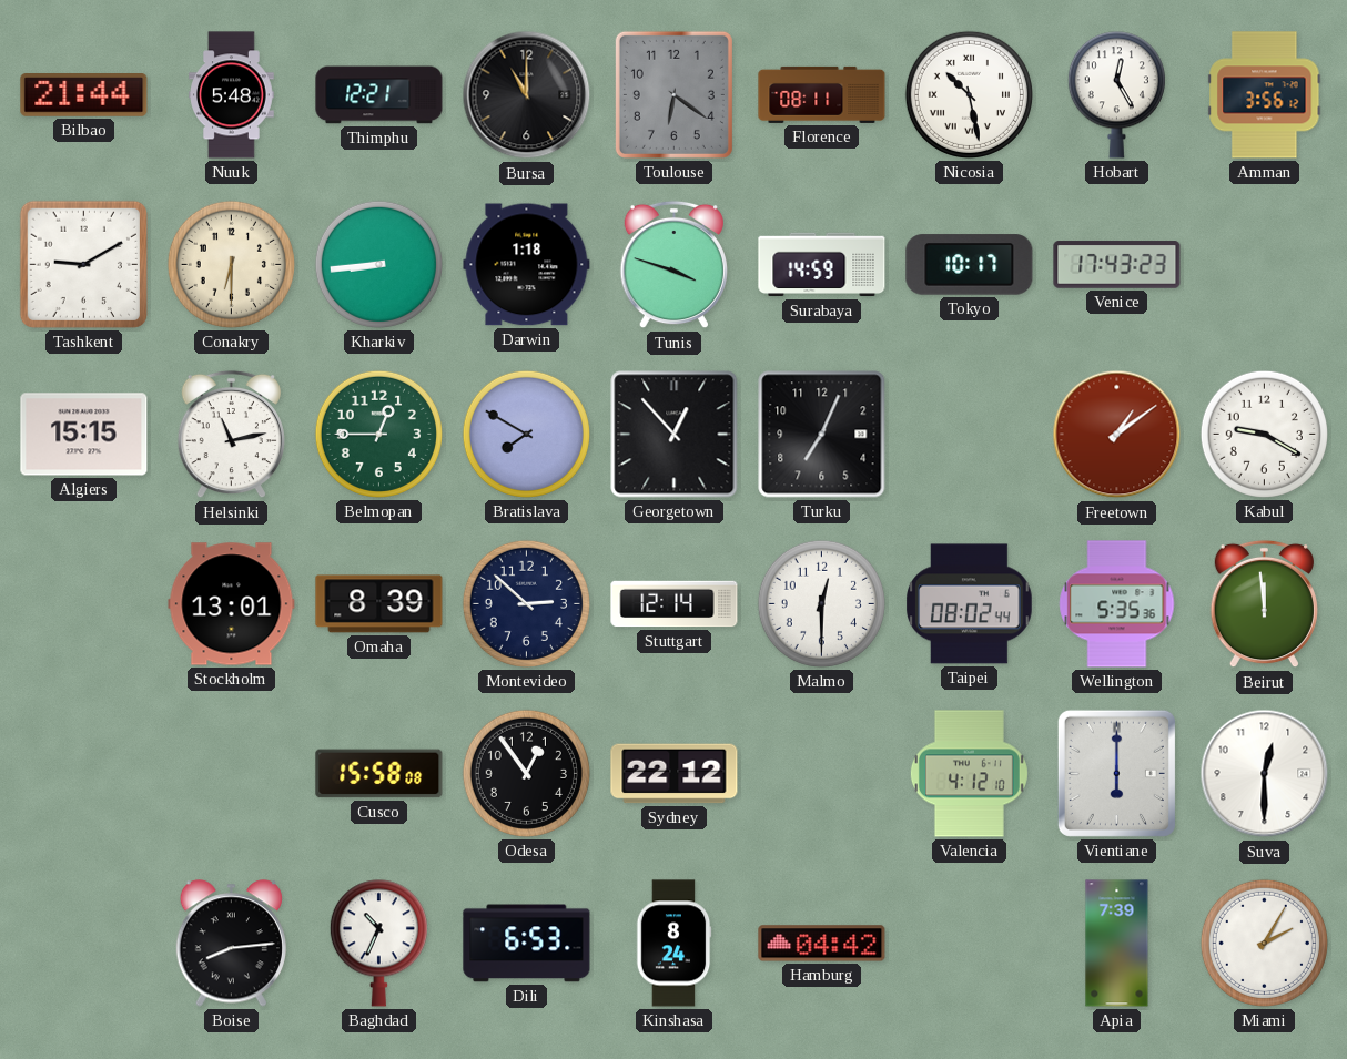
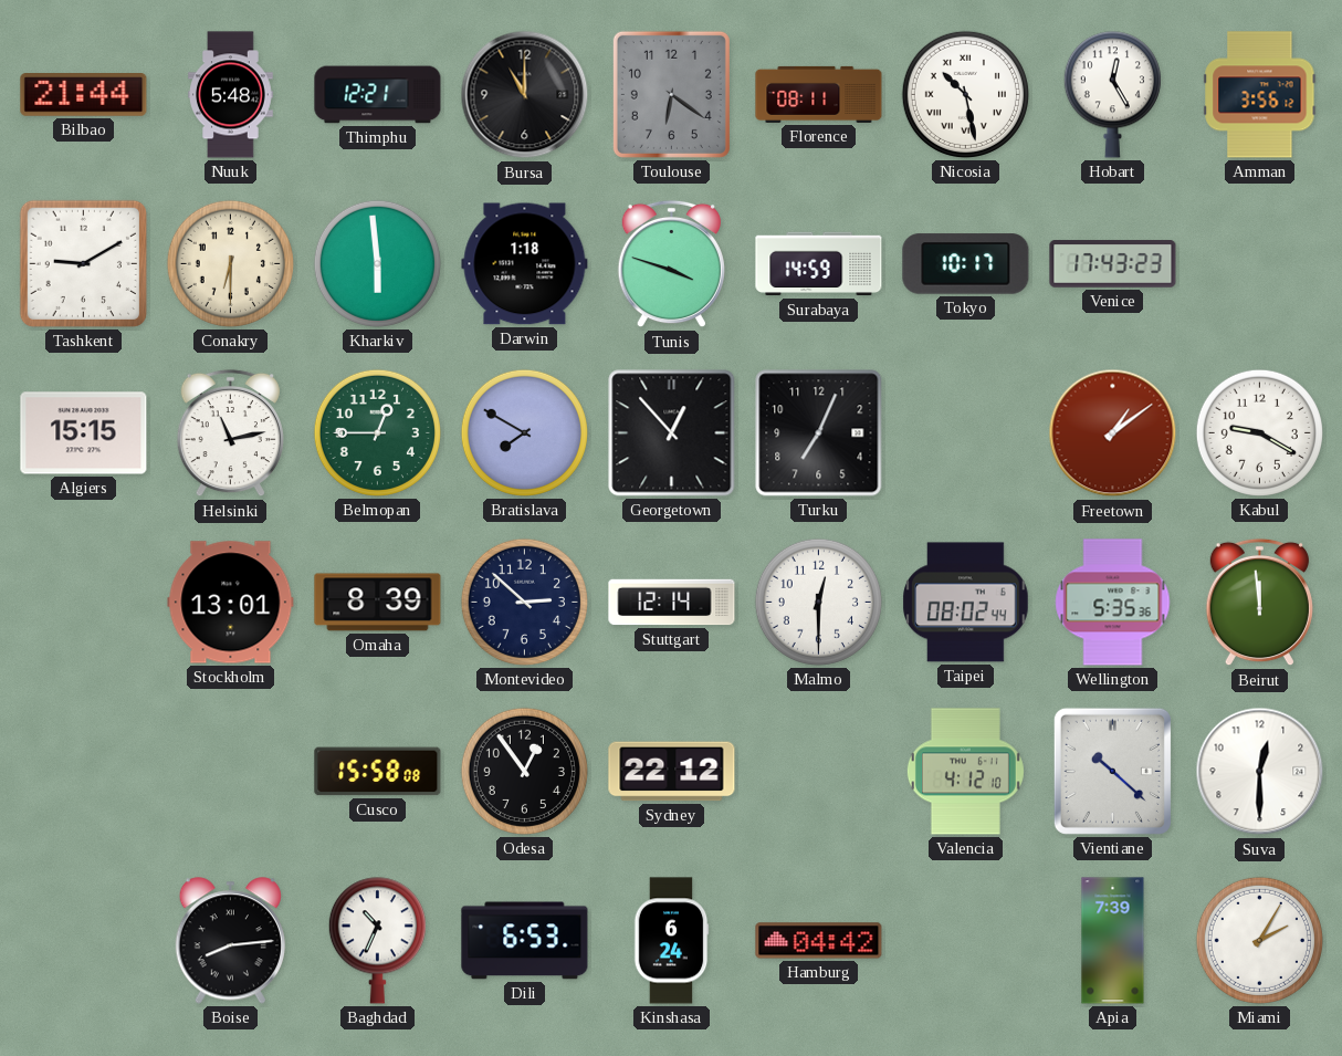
Kharkiv: 8:44 -> 5:59
Vientiane: 6:00 -> 10:22
Kinshasa: 8:24 -> 6:24
